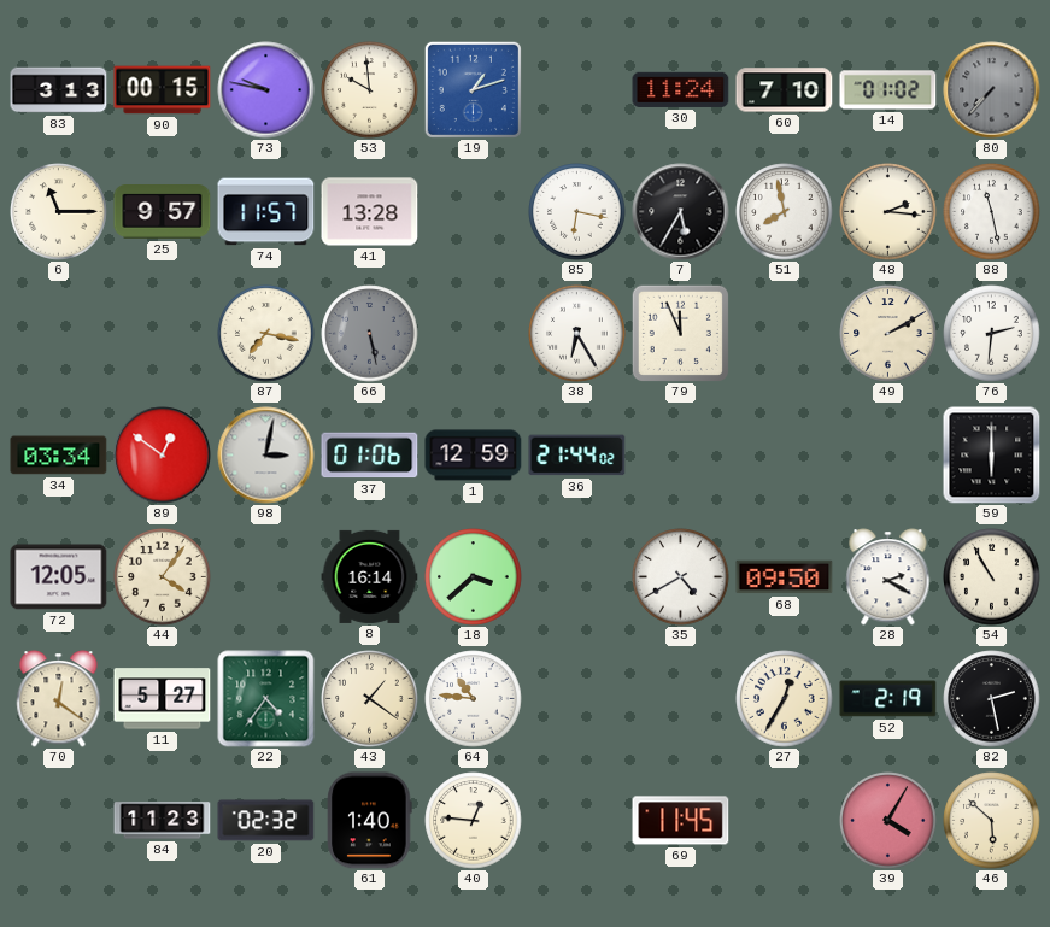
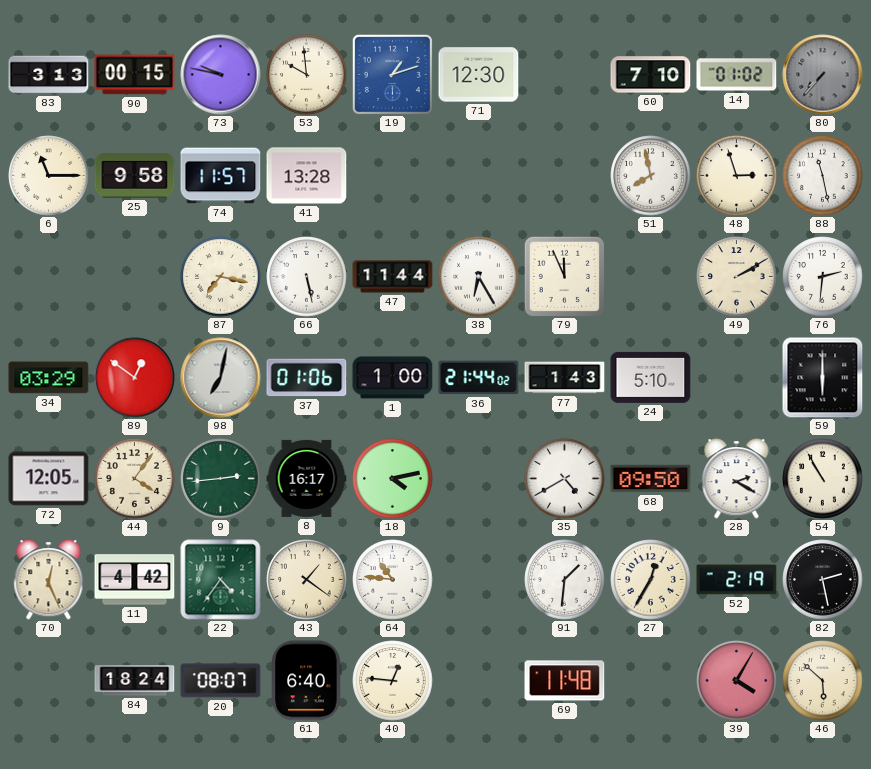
71: none -> 12:30
30: 11:24 -> none
25: 9:57 -> 9:58
85: 6:17 -> none
7: 5:35 -> none
48: 2:16 -> 2:57
66 dial: grey -> white
47: none -> 11:44
34: 03:34 -> 03:29
98: 3:02 -> 7:02
1: 12:59 -> 1:00
77: none -> 1:43
24: none -> 5:10
9: none -> 2:44
8: 16:14 -> 16:17
18: 3:38 -> 4:13
70: 12:21 -> 12:26
11: 5:27 -> 4:42
91: none -> 1:31
84: 11:23 -> 18:24
20: 02:32 -> 08:07
61: 1:40 -> 6:40
69: 11:45 -> 11:48
